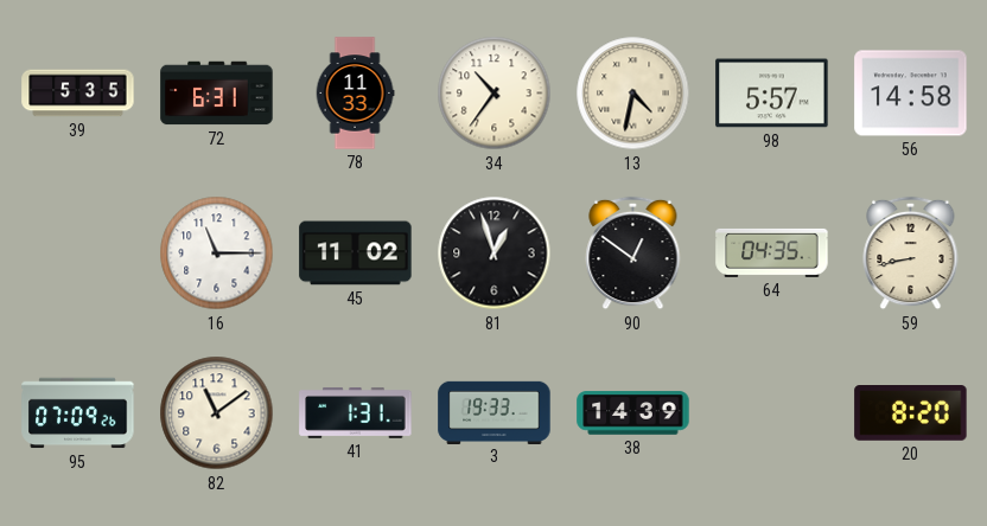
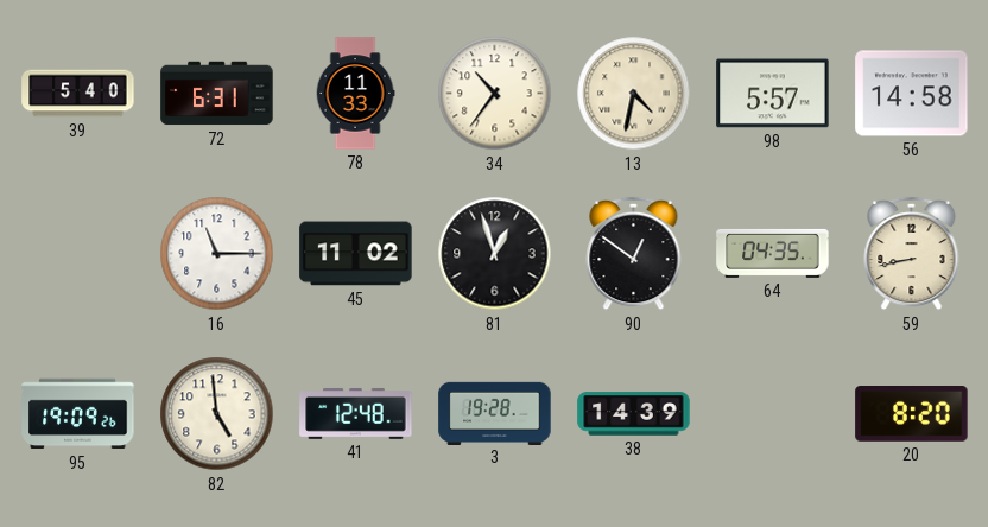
39: 5:35 -> 5:40
95: 07:09 -> 19:09
82: 11:09 -> 4:59
41: 1:31 -> 12:48
3: 19:33 -> 19:28
